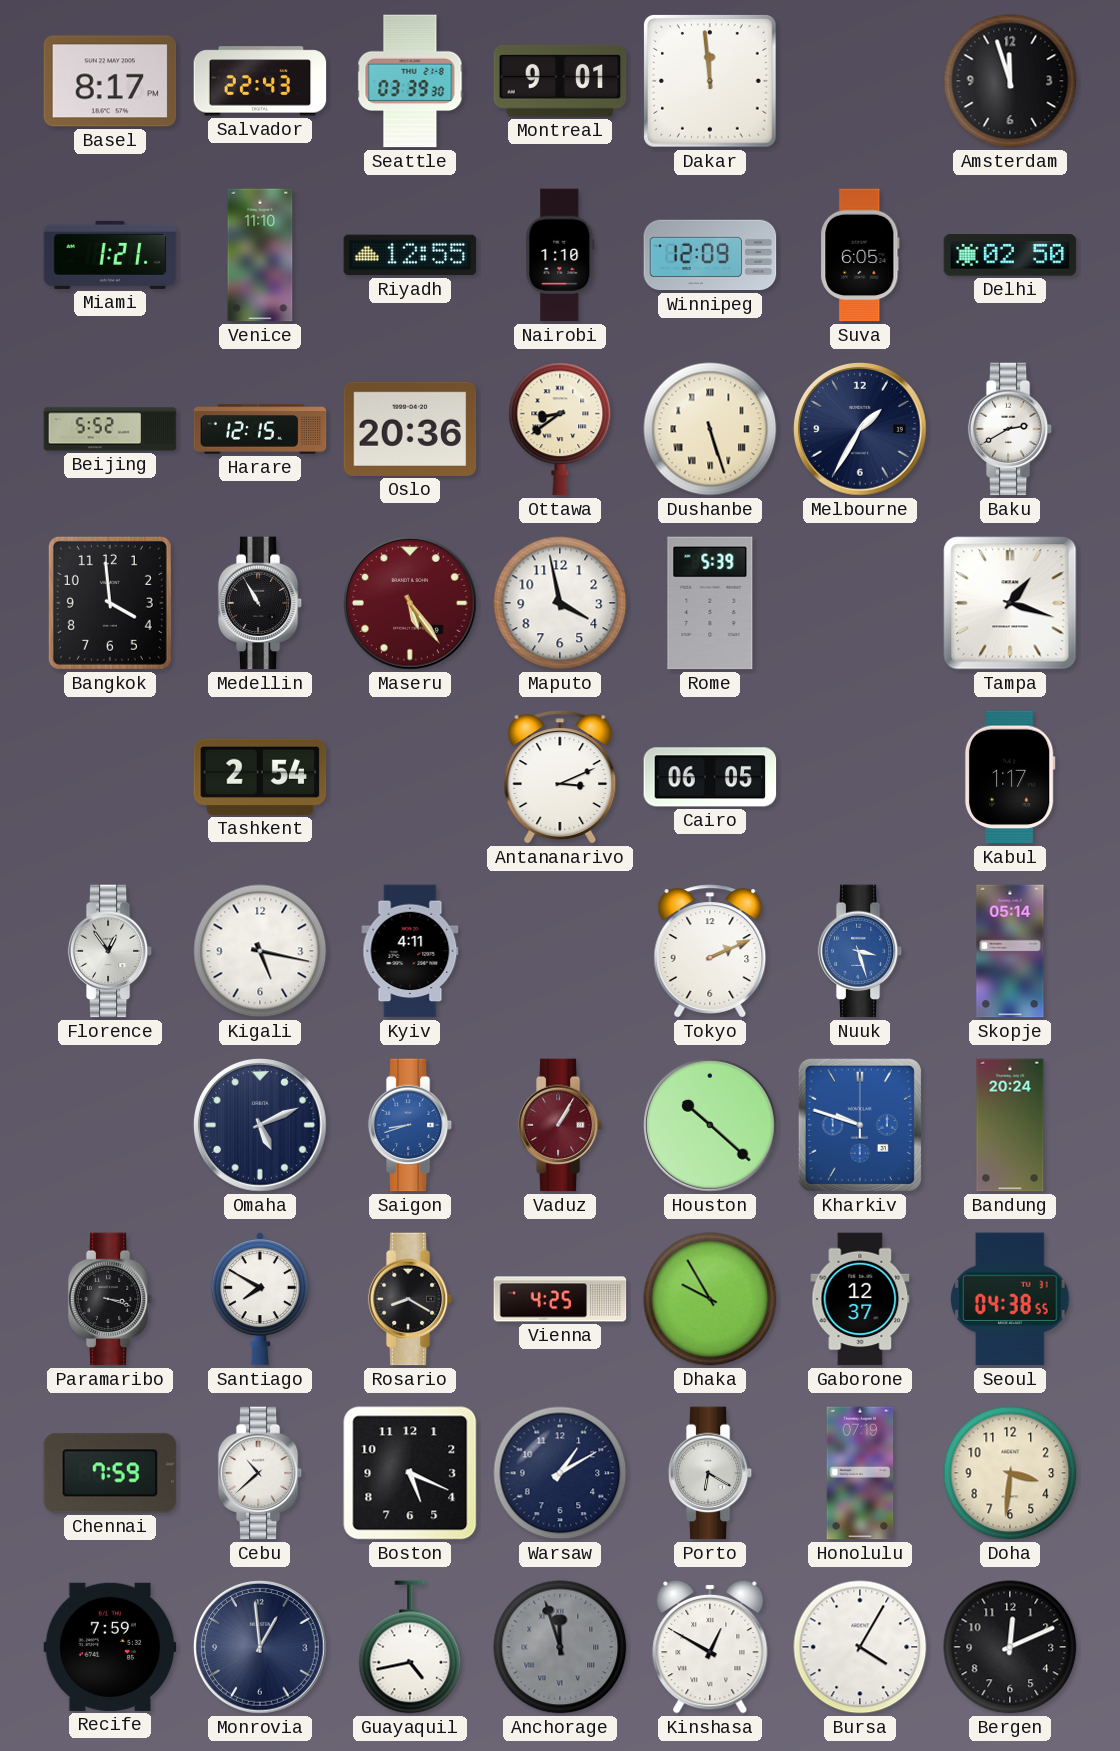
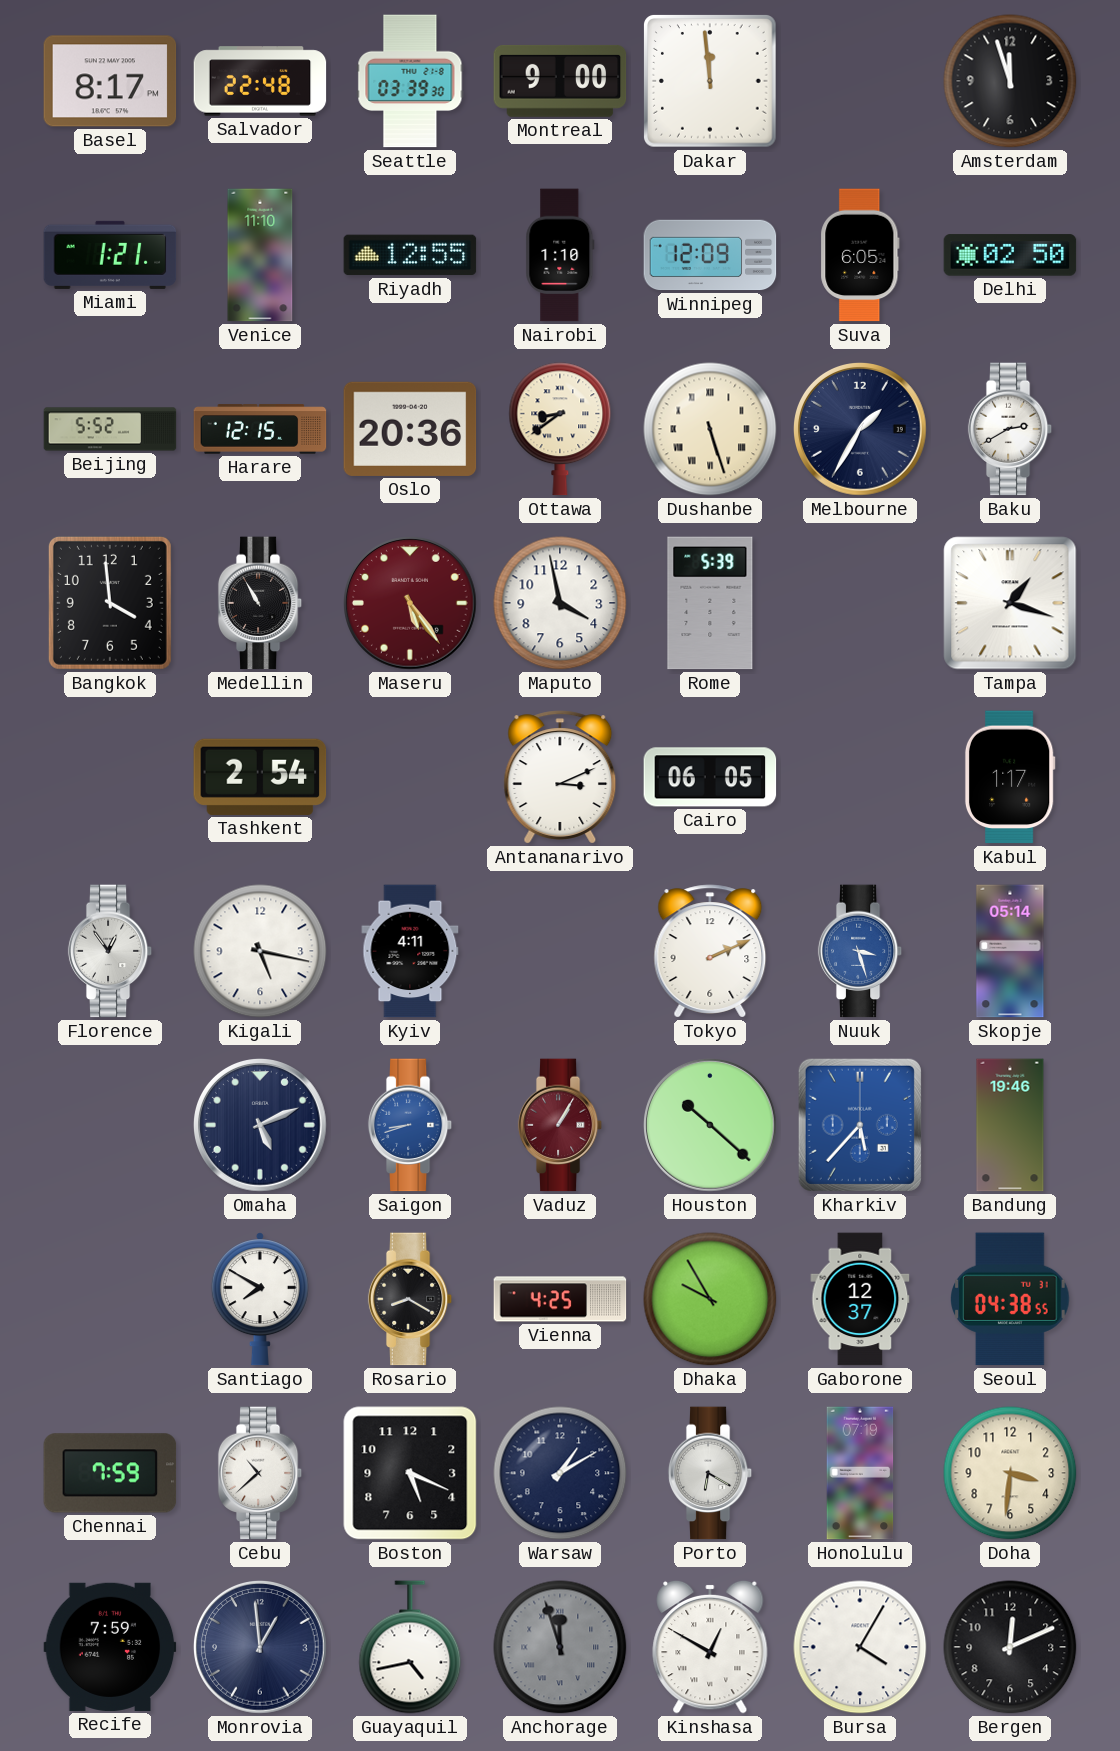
Salvador: 22:43 -> 22:48
Montreal: 9:01 -> 9:00
Kharkiv: 9:48 -> 5:37
Bandung: 20:24 -> 19:46
Paramaribo: 3:18 -> none
